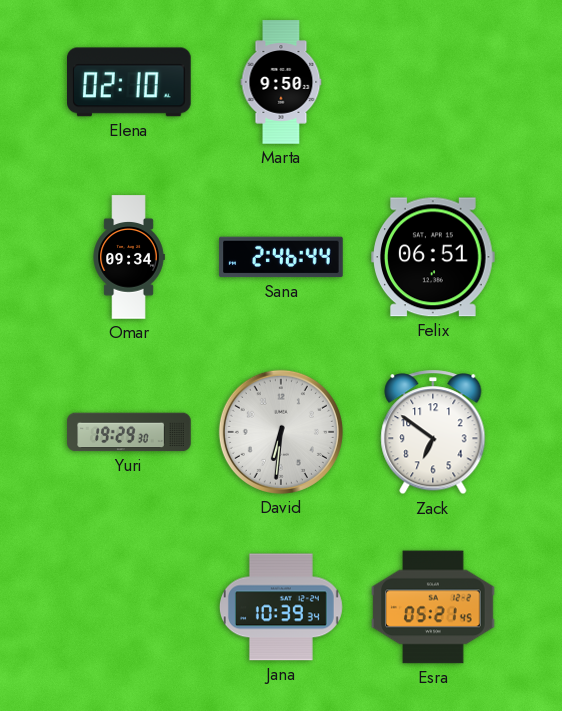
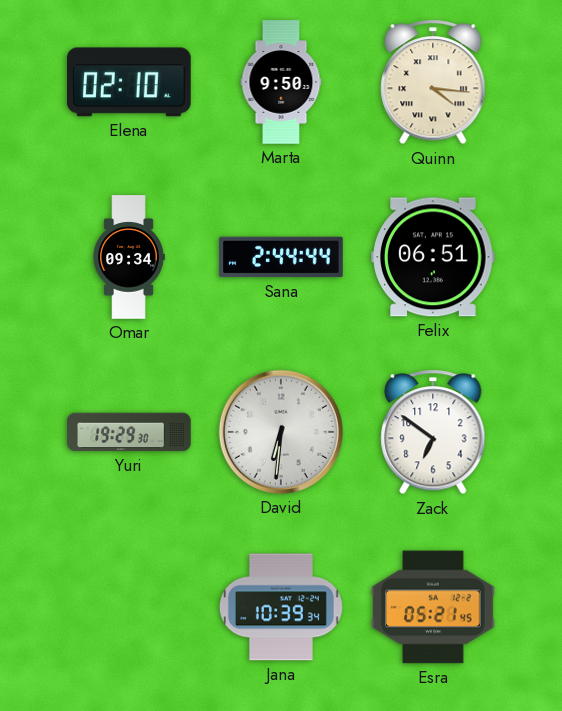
Quinn: none -> 4:16
Sana: 2:46 -> 2:44
